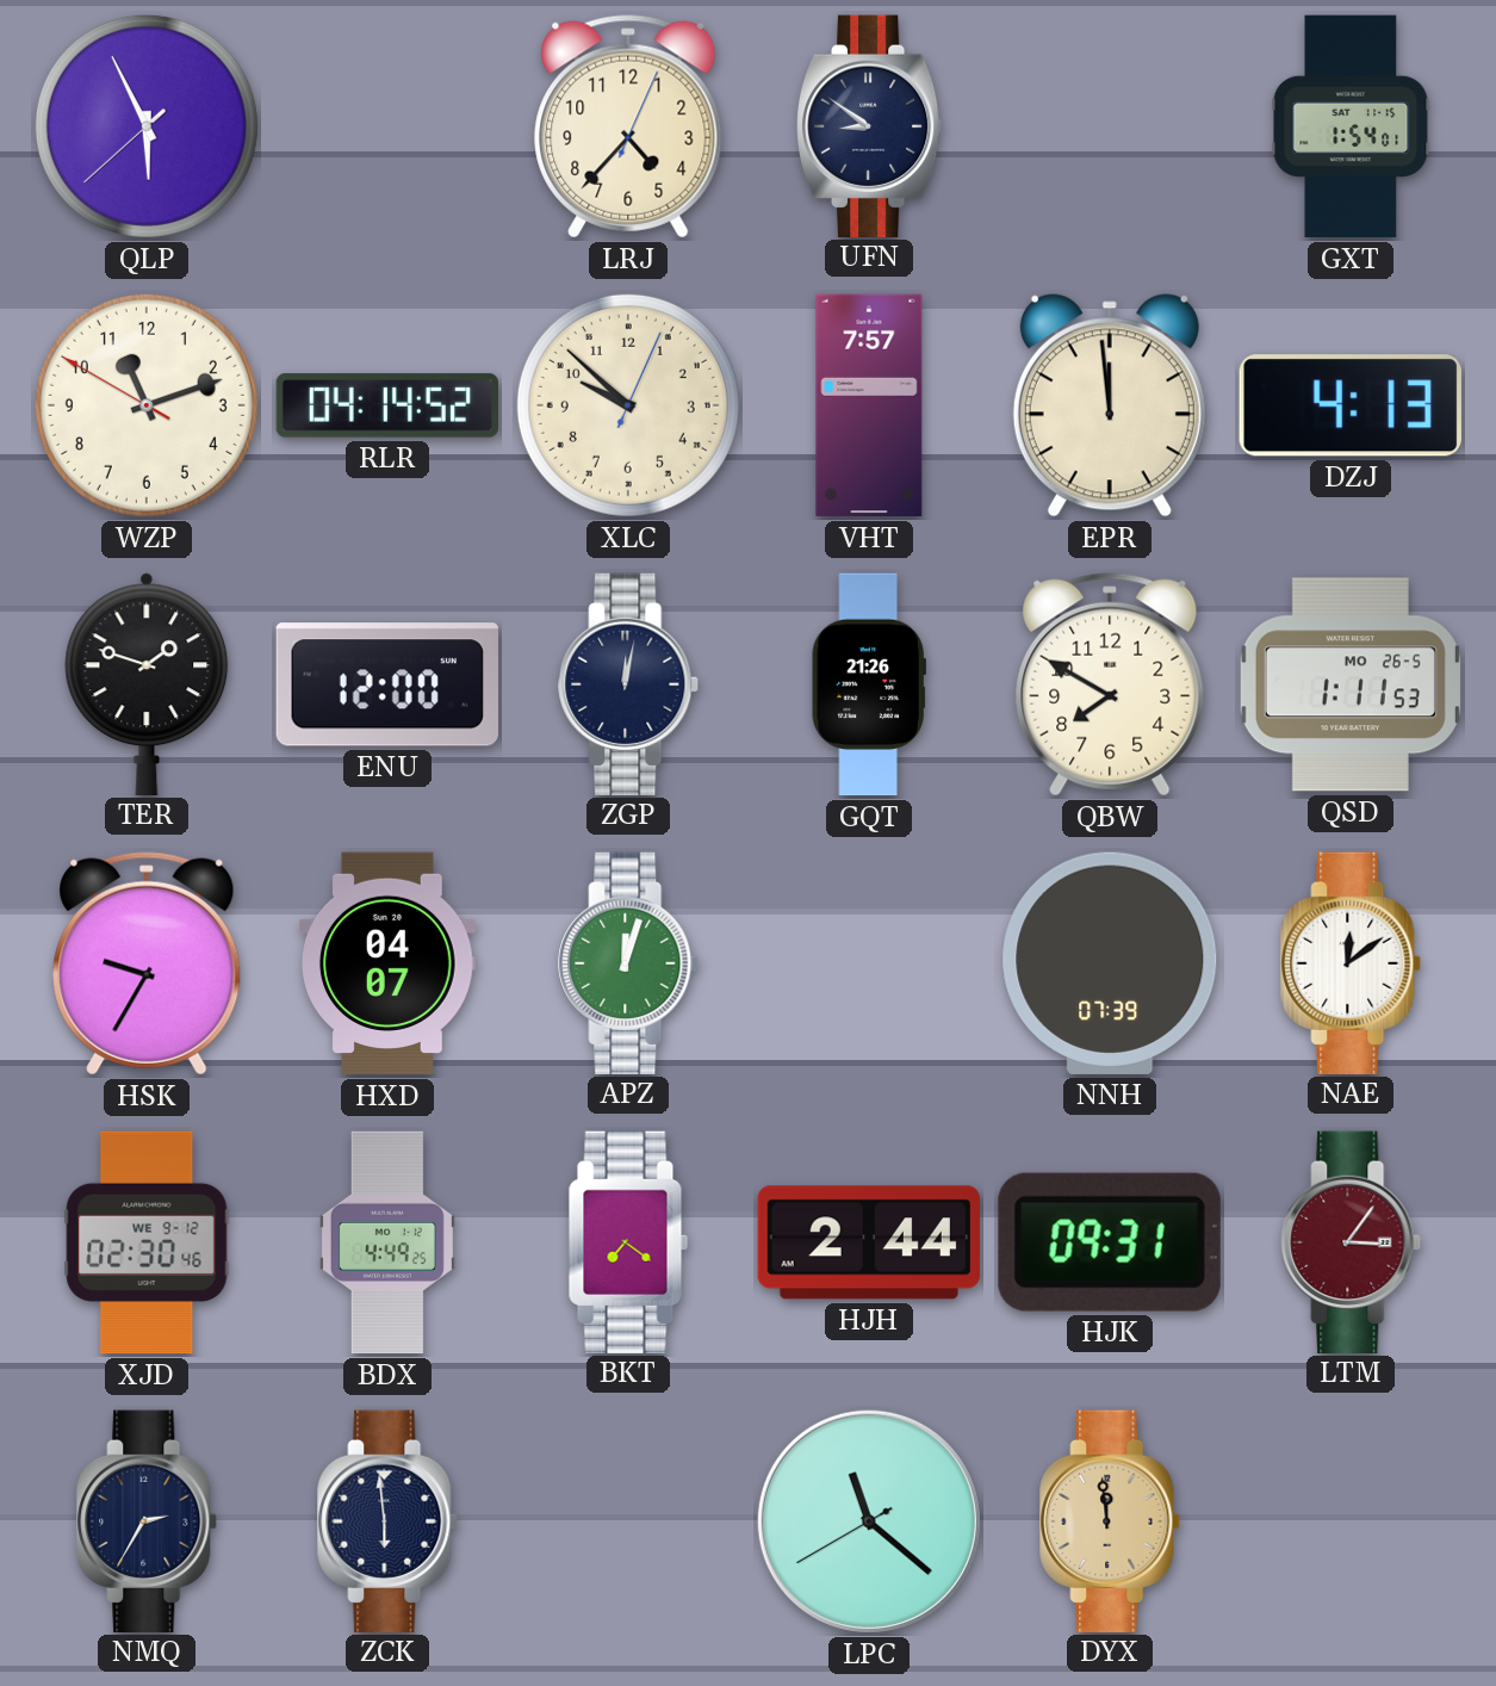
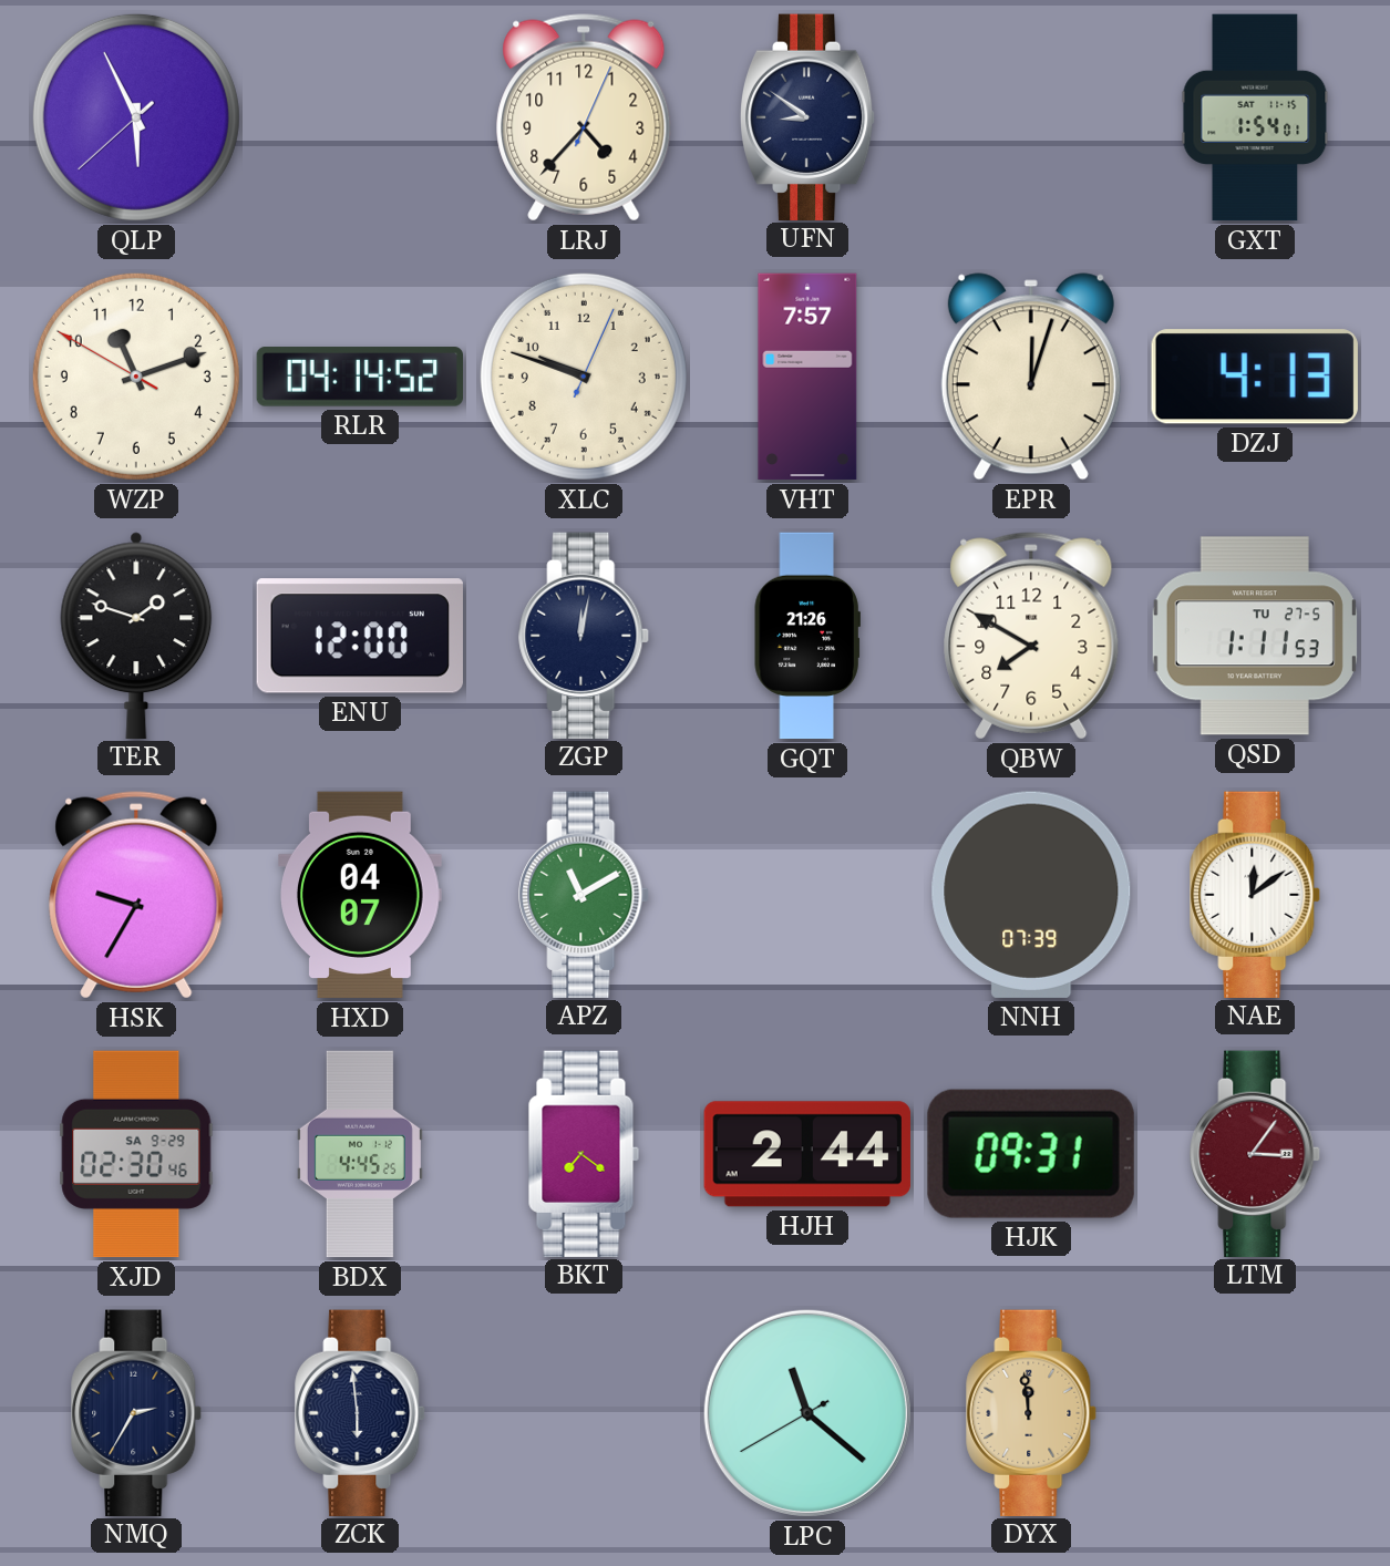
XLC: 9:52 -> 9:48
EPR: 11:59 -> 12:03
QSD date: MO 26-5 -> TU 27-5
APZ: 12:03 -> 11:10
XJD date: WE 9-12 -> SA 9-29
BDX: 4:49 -> 4:45
